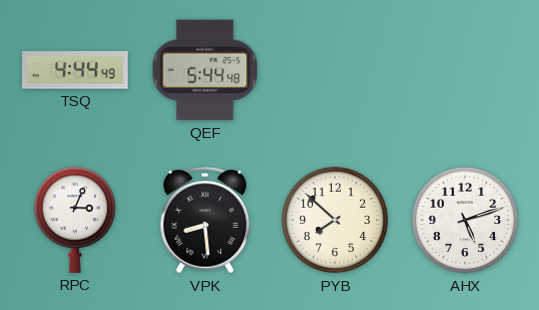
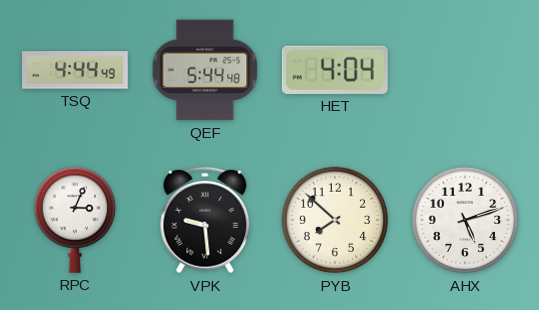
HET: none -> 4:04
VPK: 8:29 -> 9:29
